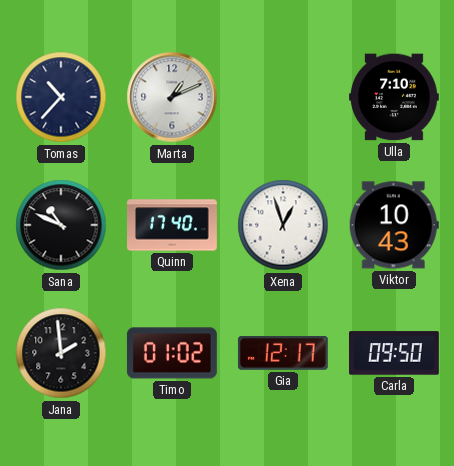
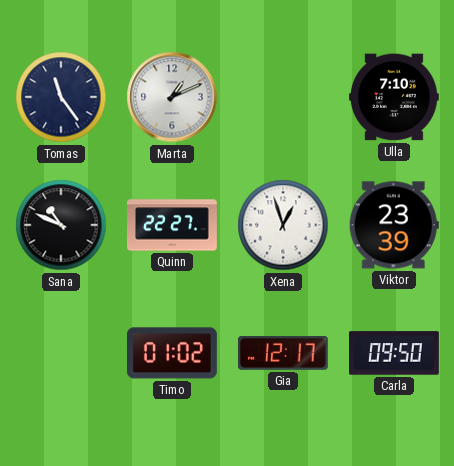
Tomas: 10:37 -> 11:24
Quinn: 17:40 -> 22:27
Viktor: 10:43 -> 23:39
Jana: 1:59 -> none
